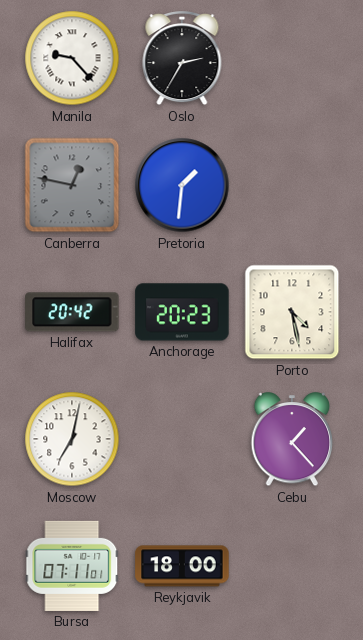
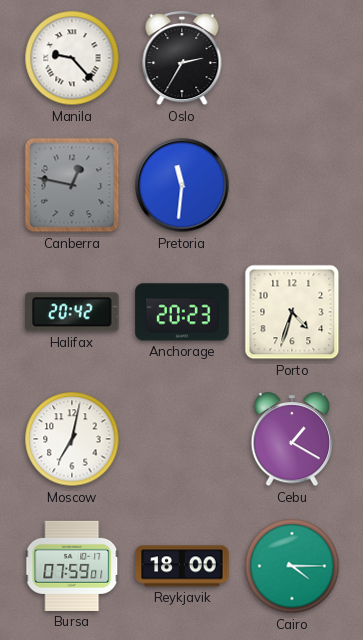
Pretoria: 1:31 -> 11:31
Porto: 4:28 -> 4:33
Cebu: 1:23 -> 1:20
Bursa: 07:11 -> 07:59
Cairo: none -> 4:15
